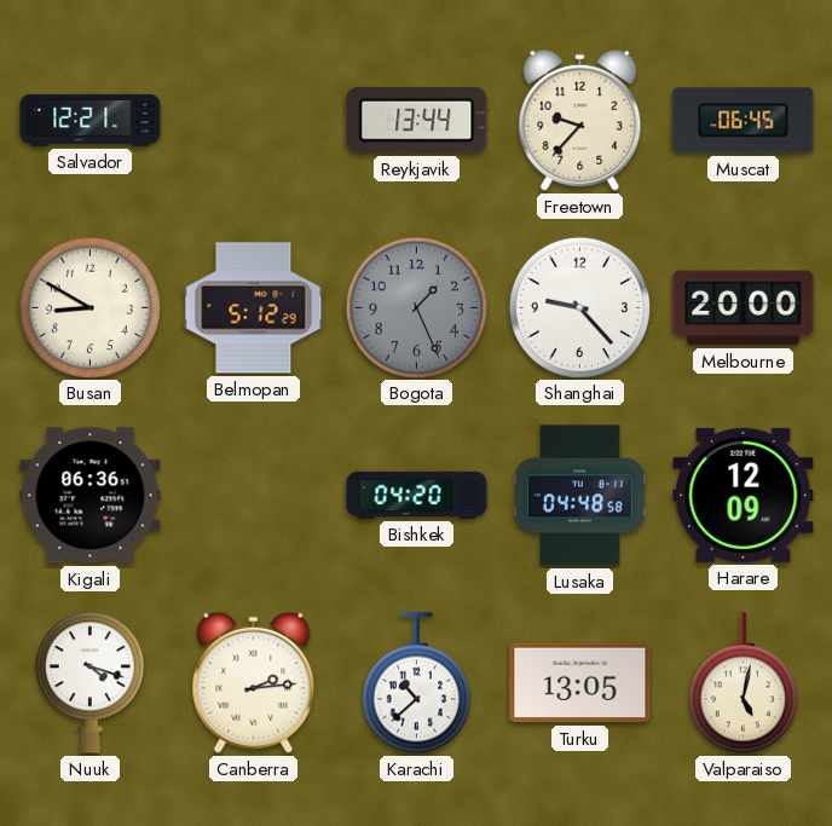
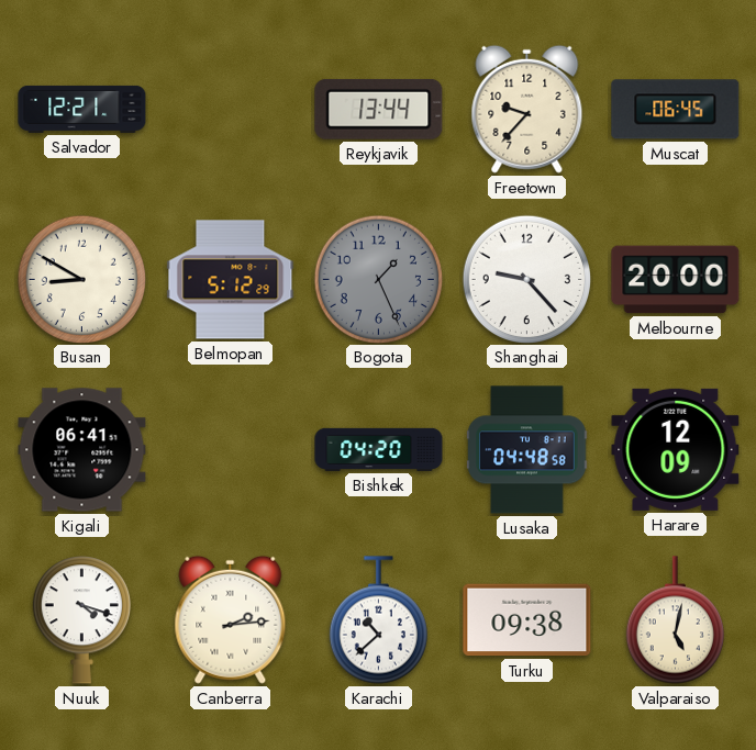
Kigali: 06:36 -> 06:41
Turku: 13:05 -> 09:38
